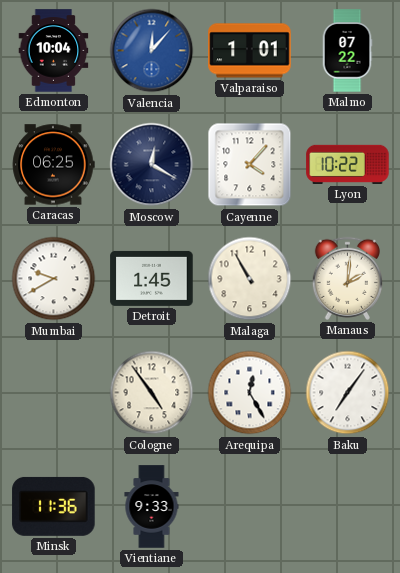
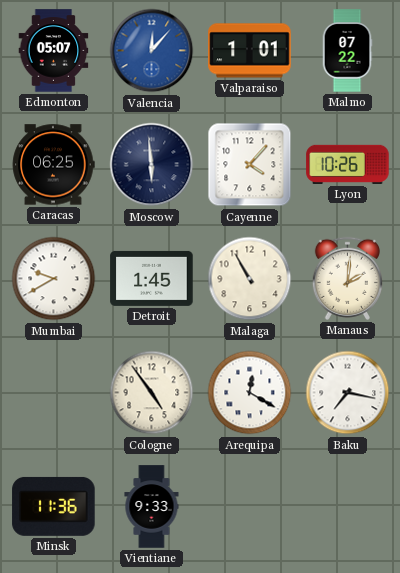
Edmonton: 10:04 -> 05:07
Moscow: 12:20 -> 5:59
Lyon: 10:22 -> 10:26
Arequipa: 12:25 -> 12:20
Baku: 7:06 -> 7:17
